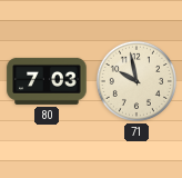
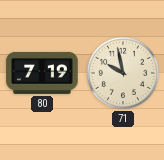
80: 7:03 -> 7:19
